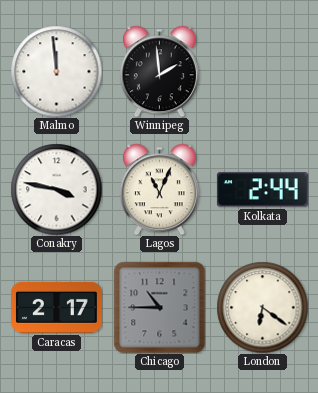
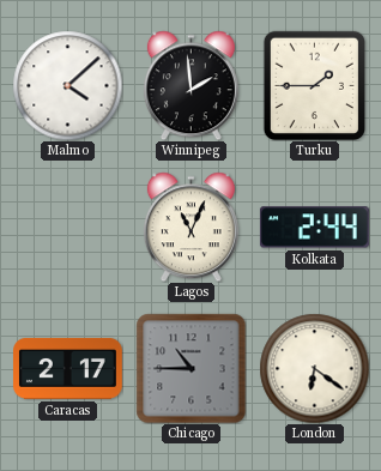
Malmo: 11:59 -> 4:08
Turku: none -> 1:45
Conakry: 3:47 -> none
